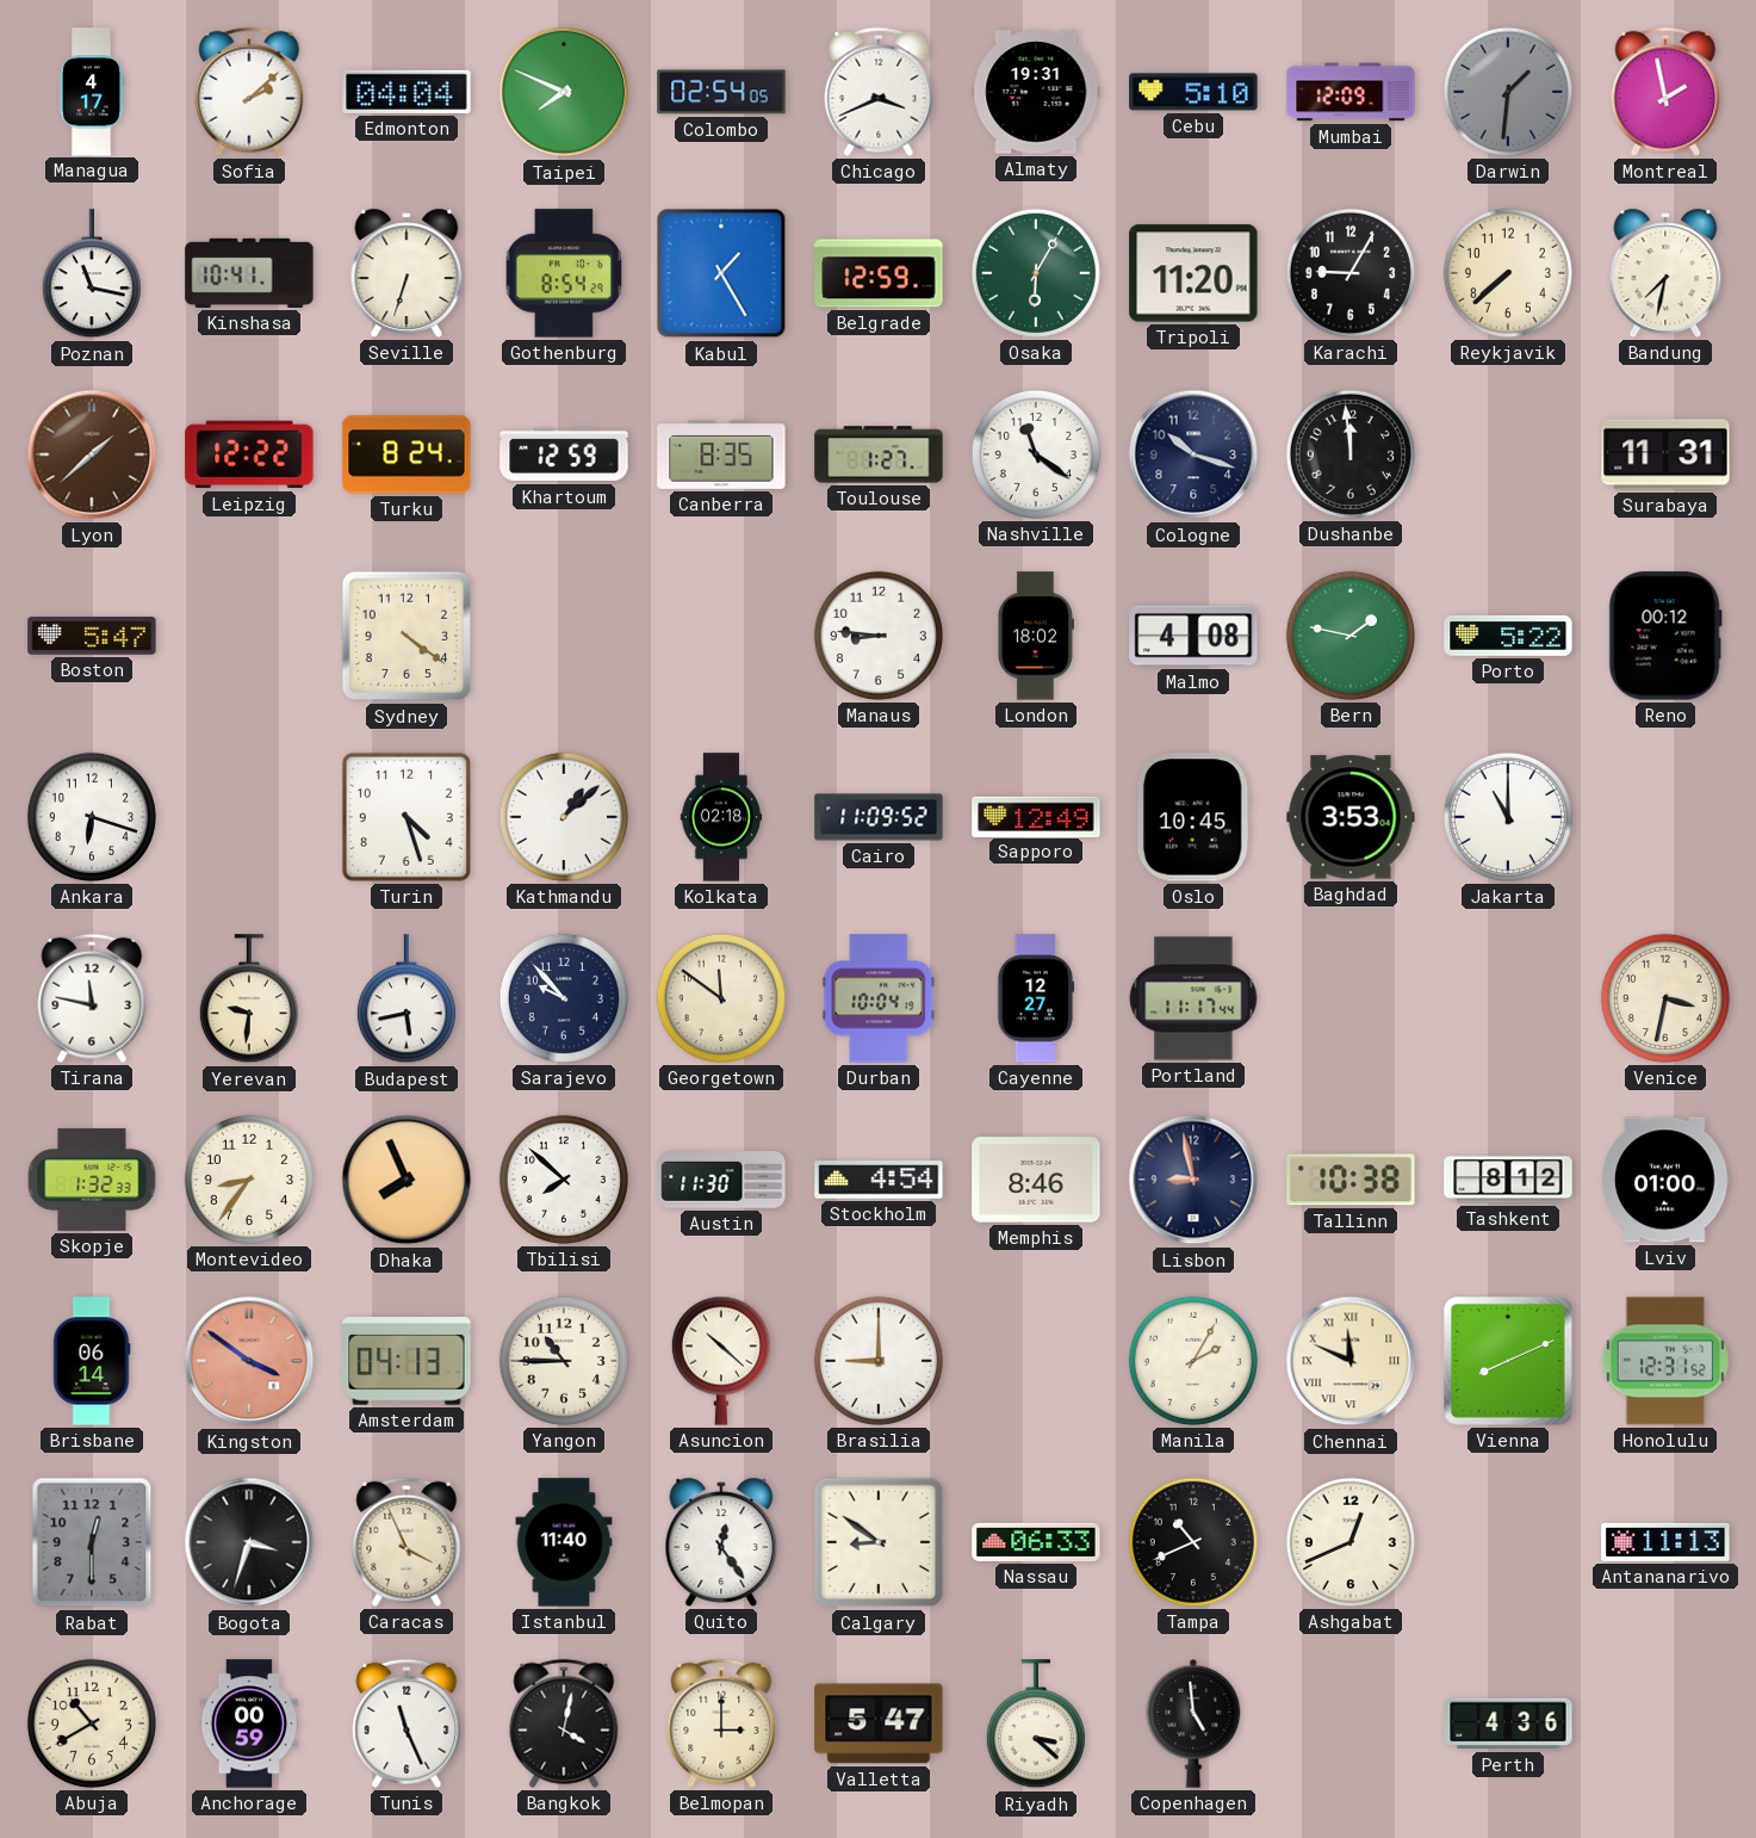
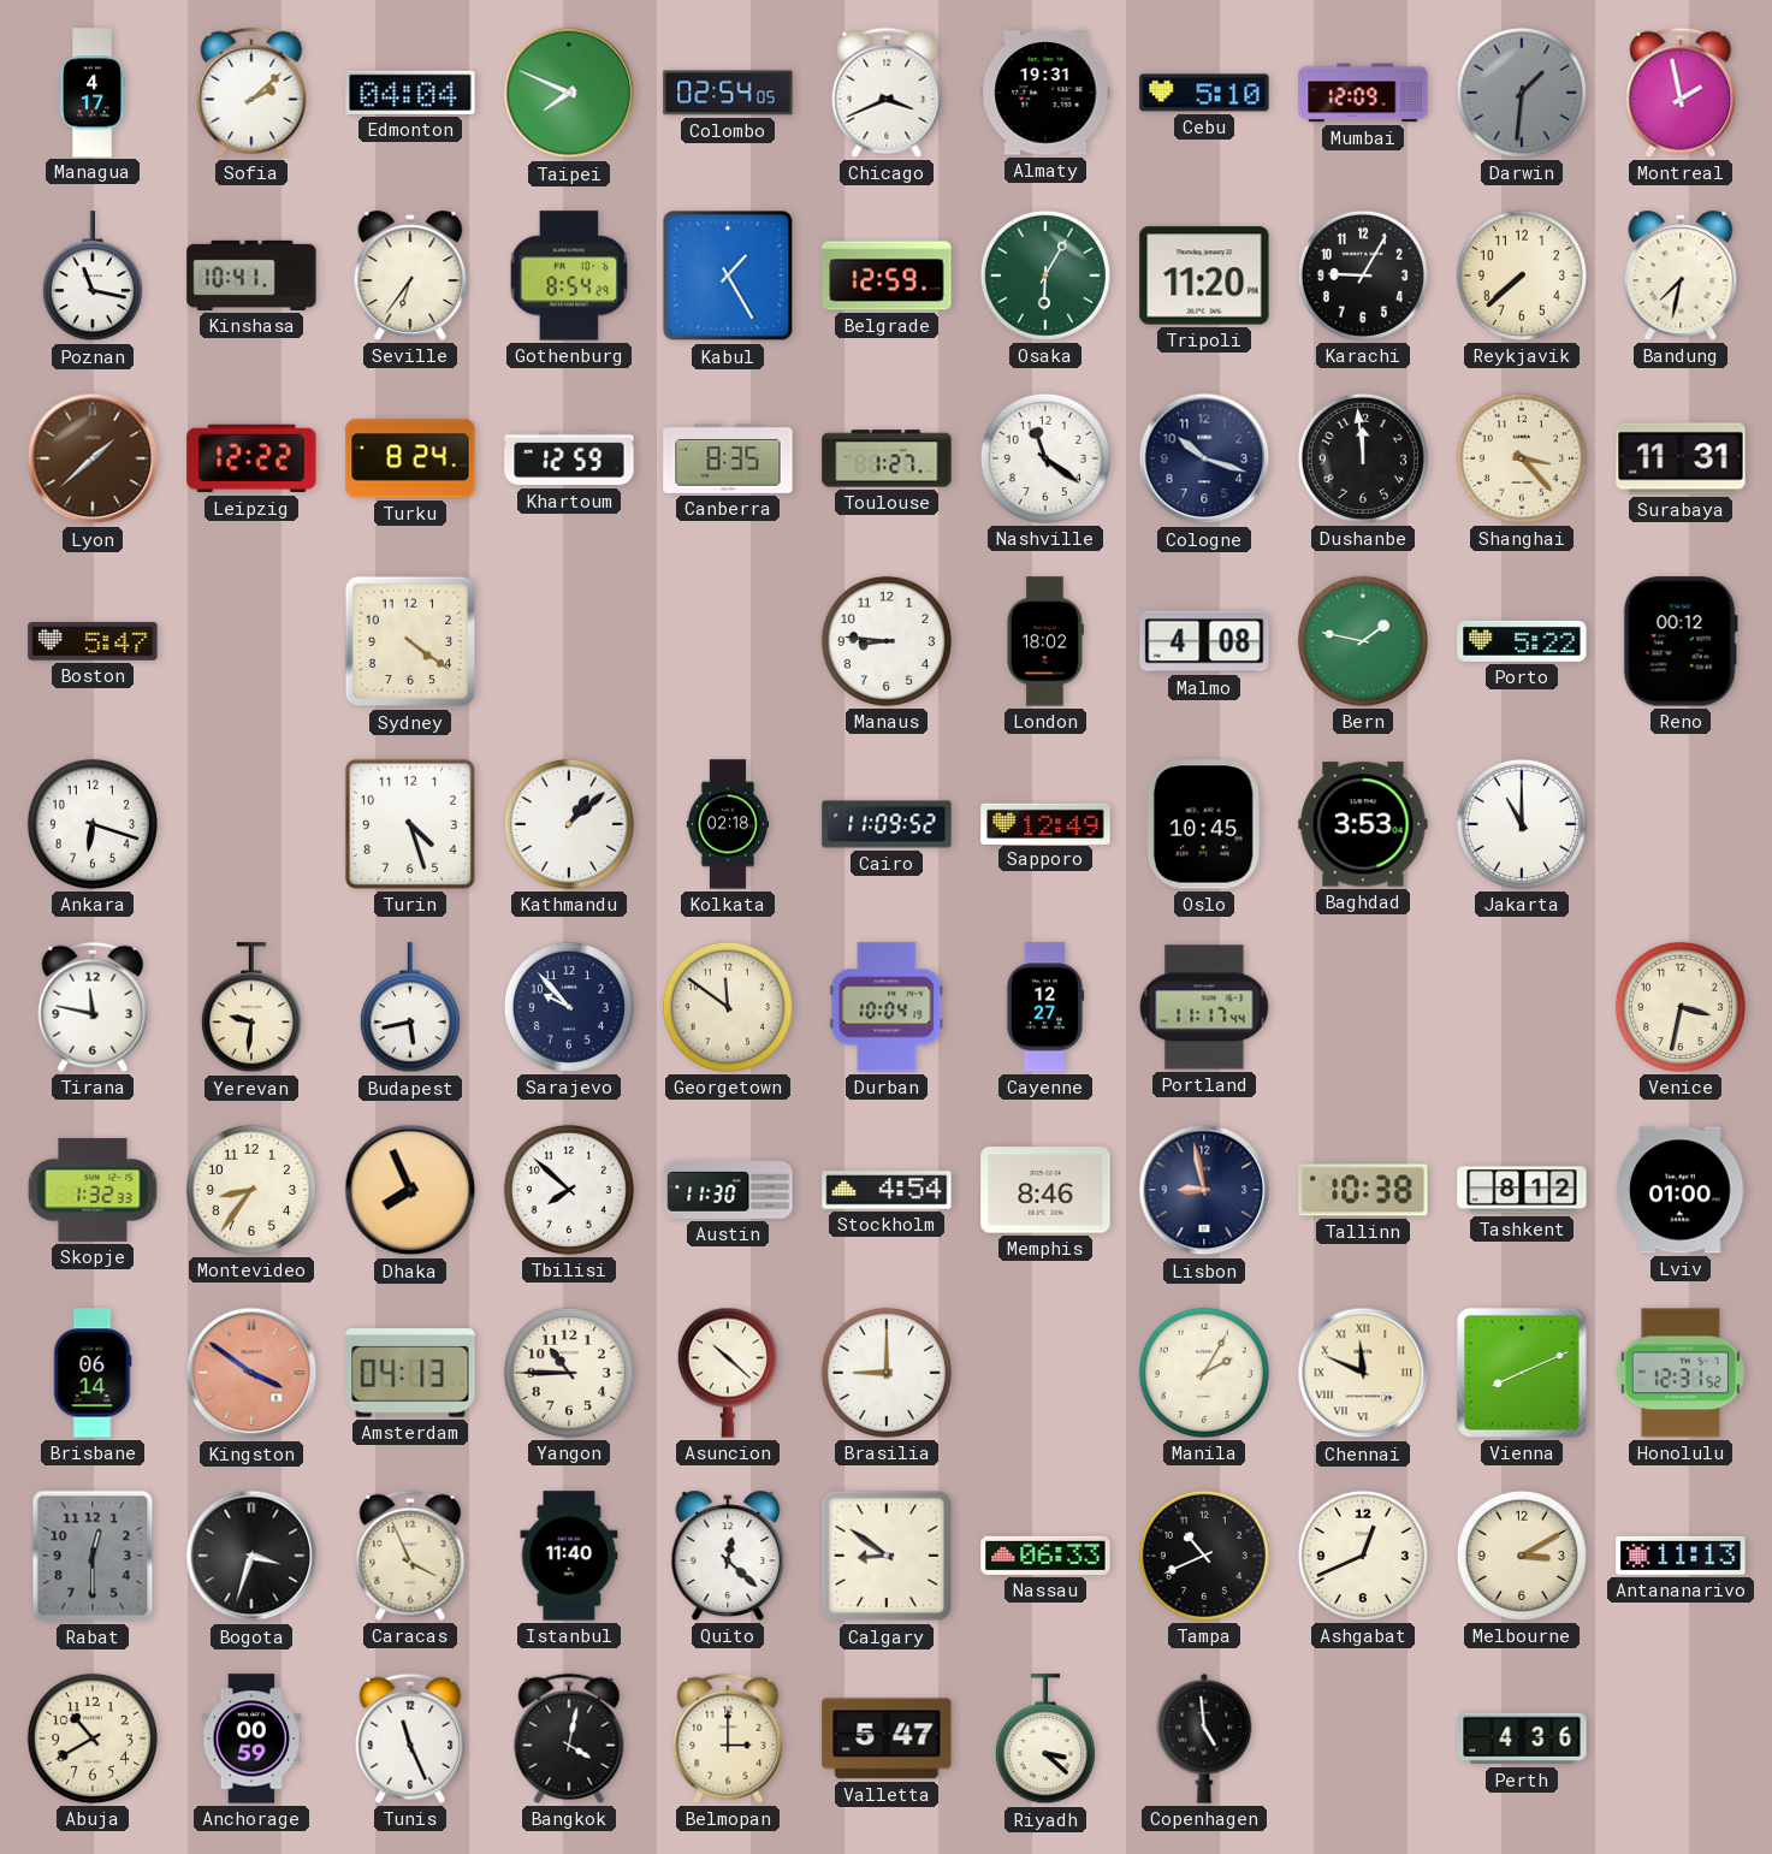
Seville: 6:33 -> 6:36
Shanghai: none -> 3:23
Quito: 12:24 -> 12:22
Melbourne: none -> 3:10
